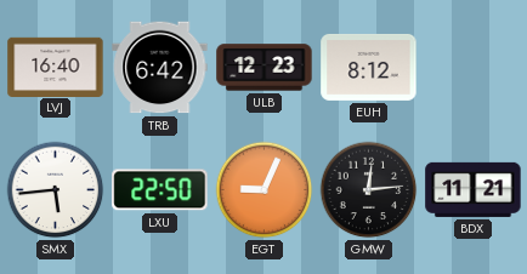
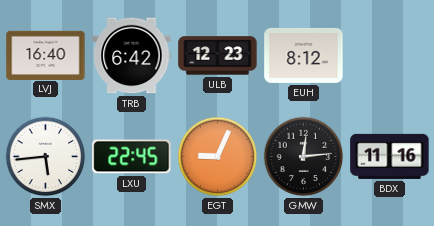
LXU: 22:50 -> 22:45
BDX: 11:21 -> 11:16
